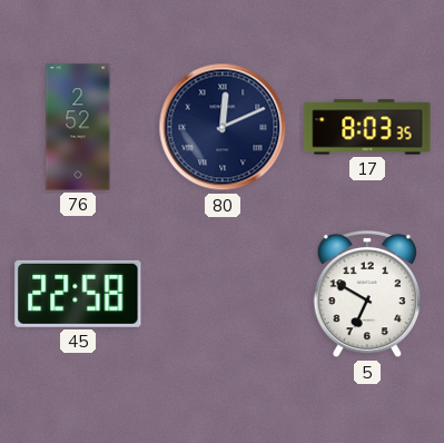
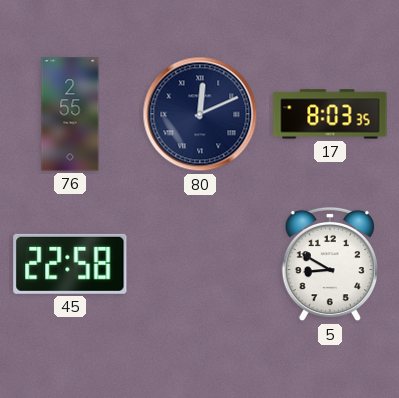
76: 2:52 -> 2:55
5: 6:50 -> 8:50
